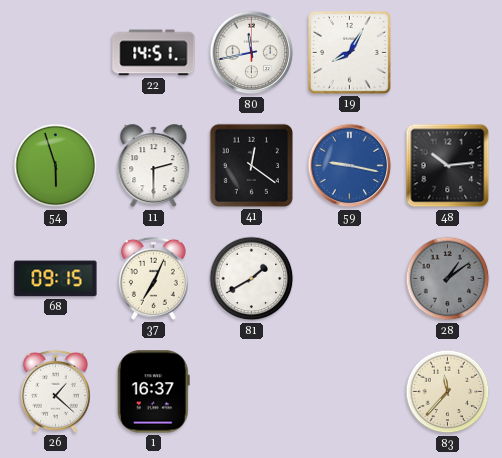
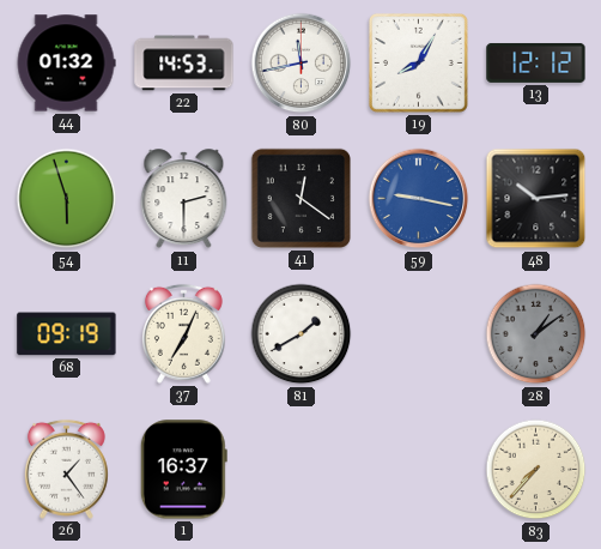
44: none -> 01:32
22: 14:51 -> 14:53
13: none -> 12:12
68: 09:15 -> 09:19
26: 1:22 -> 1:24
83: 11:37 -> 7:37
